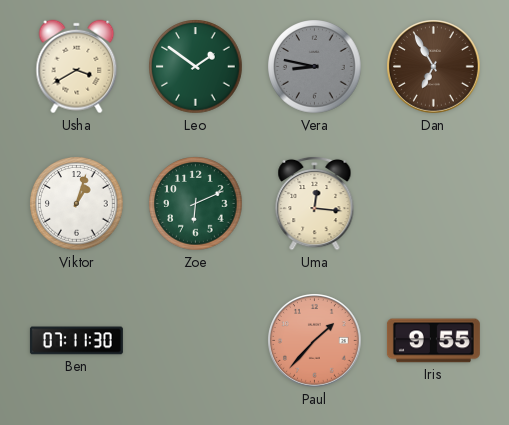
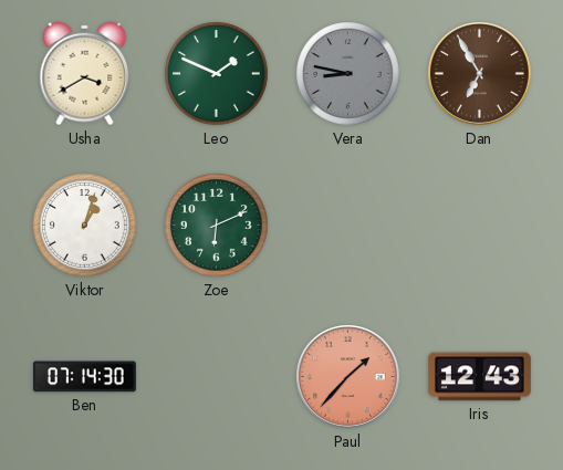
Leo: 1:51 -> 1:49
Uma: 12:16 -> none
Ben: 07:11 -> 07:14
Iris: 9:55 -> 12:43
